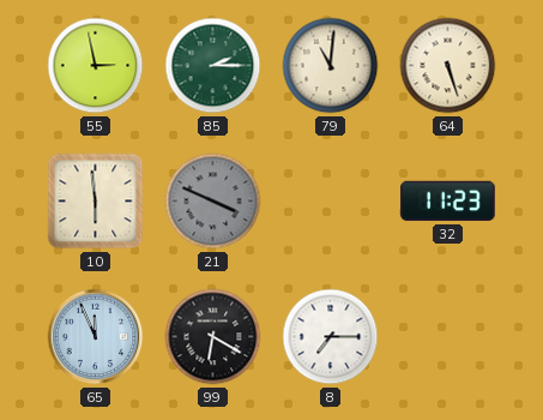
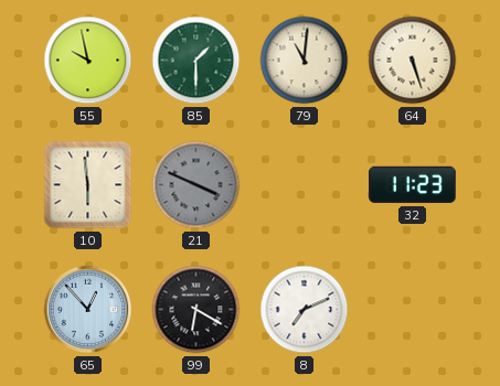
55: 2:58 -> 9:58
85: 2:15 -> 1:30
65: 11:56 -> 12:53
8: 7:15 -> 7:11
